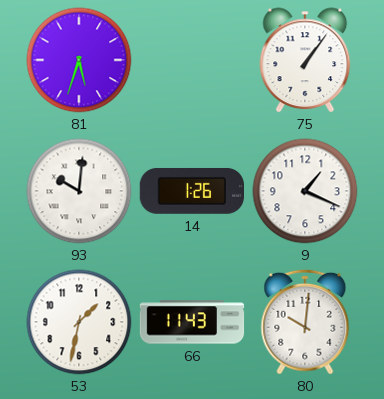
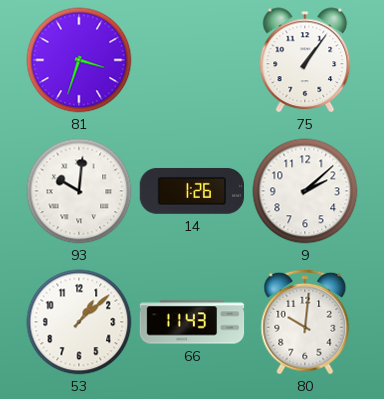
81: 5:33 -> 3:33
9: 1:19 -> 2:08
53: 1:32 -> 1:08
